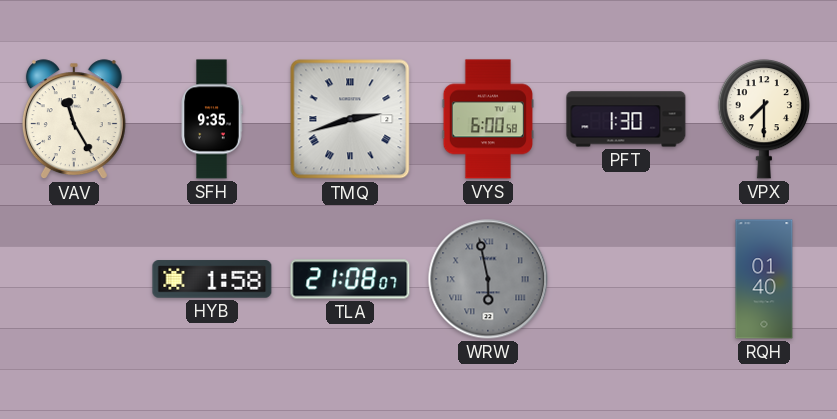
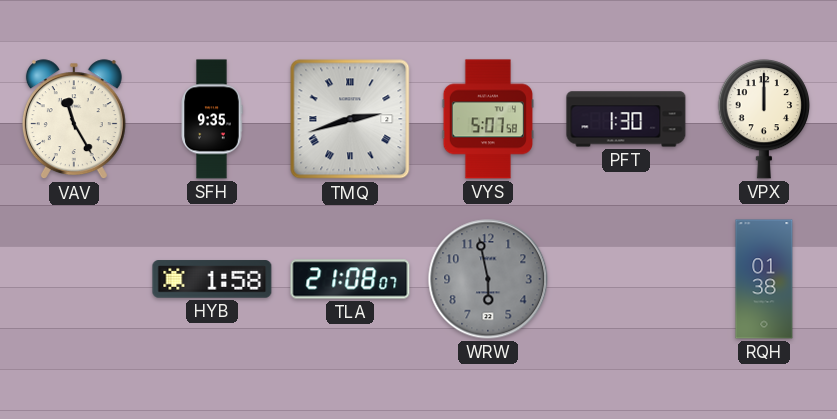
VYS: 6:00 -> 5:07
VPX: 7:30 -> 12:00
WRW numerals: Roman -> Arabic
RQH: 01:40 -> 01:38
